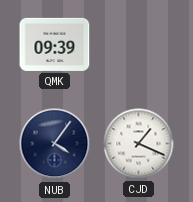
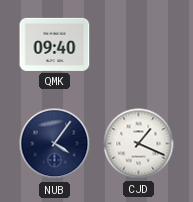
QMK: 09:39 -> 09:40
